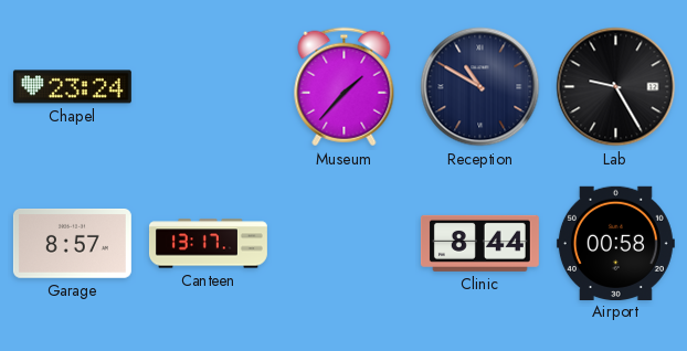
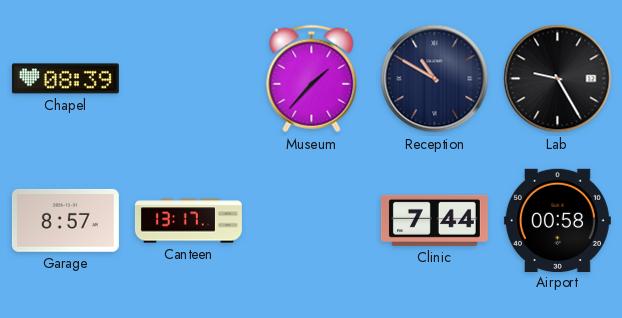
Chapel: 23:24 -> 08:39
Clinic: 8:44 -> 7:44
